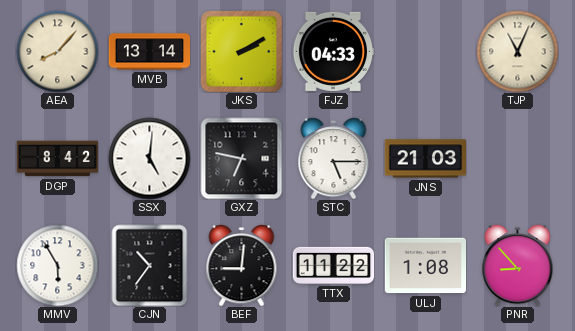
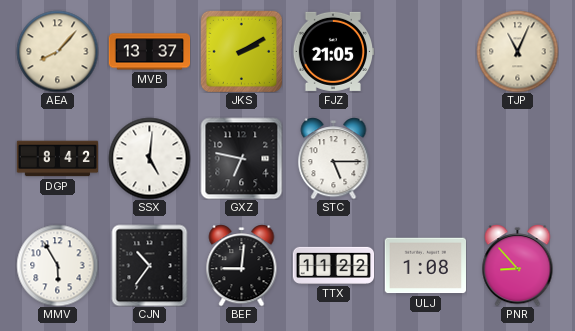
MVB: 13:14 -> 13:37
FJZ: 04:33 -> 21:05
JNS: 21:03 -> none
